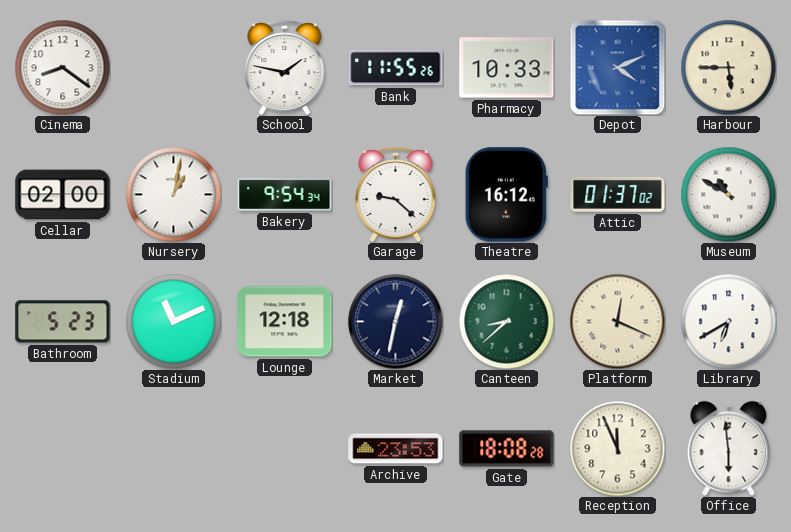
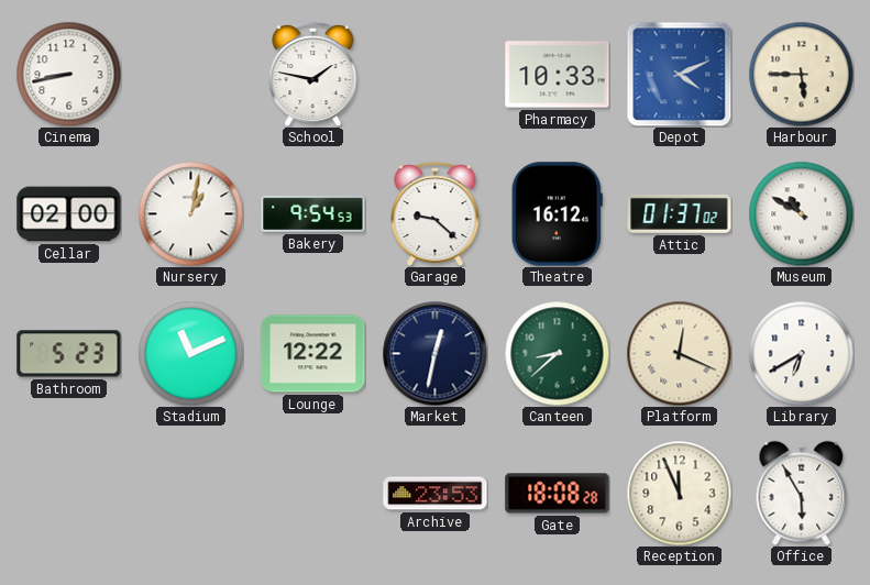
Cinema: 8:21 -> 8:43
Bank: 11:55 -> none
Bakery: 9:54:34 -> 9:54:53
Lounge: 12:18 -> 12:22
Office: 5:59 -> 5:55
